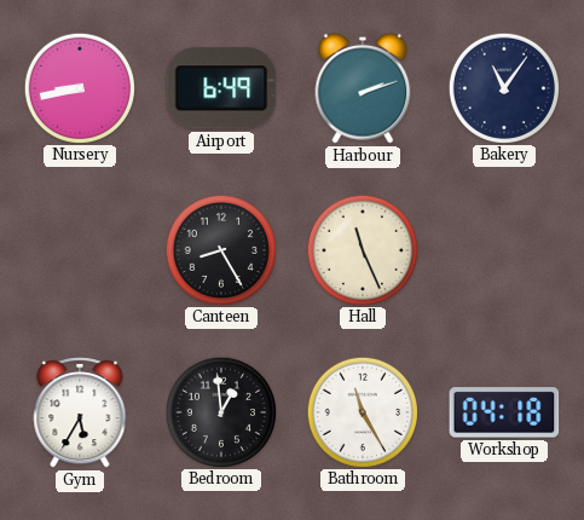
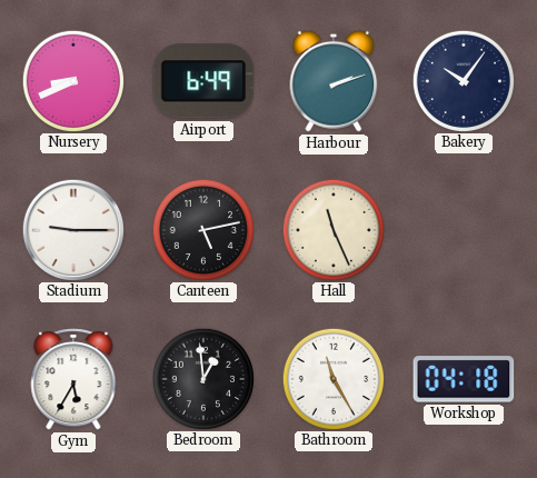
Nursery: 8:43 -> 8:41
Bakery: 11:06 -> 10:06
Stadium: none -> 9:15
Canteen: 8:25 -> 5:13
